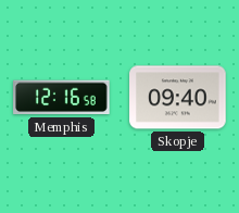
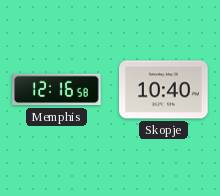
Skopje: 09:40 -> 10:40
